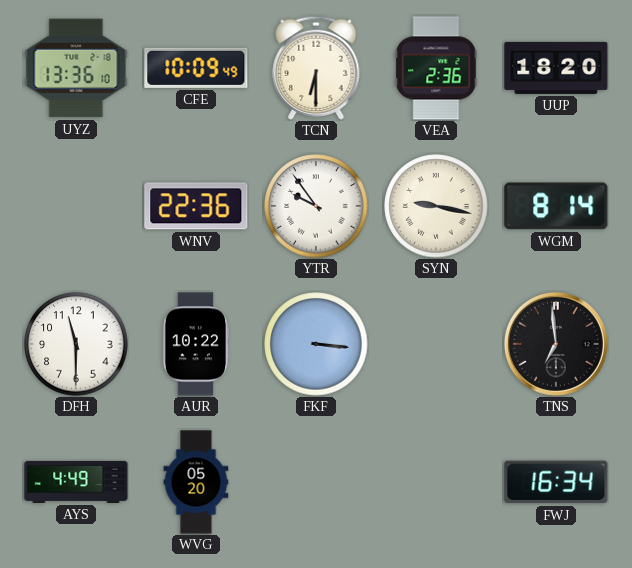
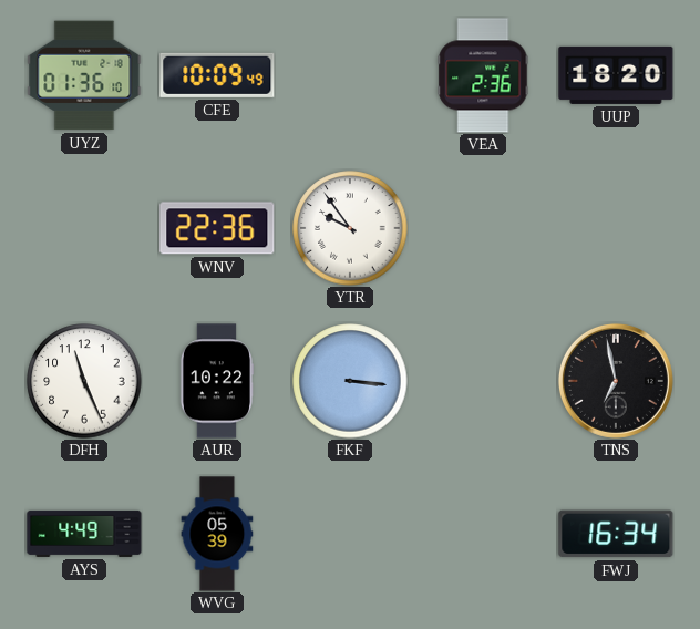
UYZ: 13:36 -> 01:36
TCN: 6:30 -> none
SYN: 9:17 -> none
WGM: 8:14 -> none
DFH: 11:30 -> 11:26
TNS: 6:59 -> 6:58
WVG: 05:20 -> 05:39
